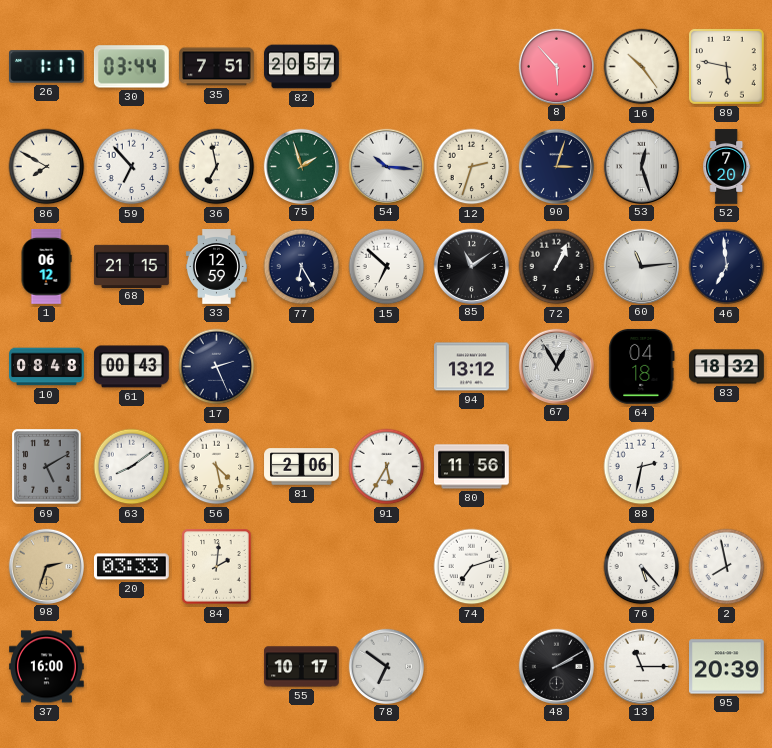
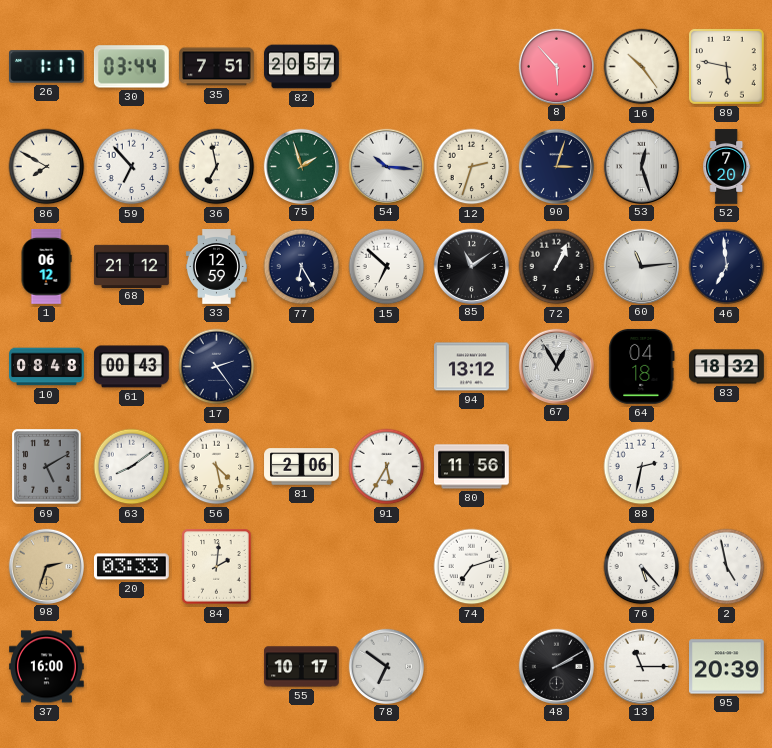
68: 21:15 -> 21:12
17: 2:26 -> 2:24
2: 7:58 -> 4:58
